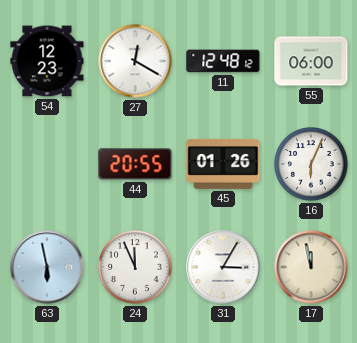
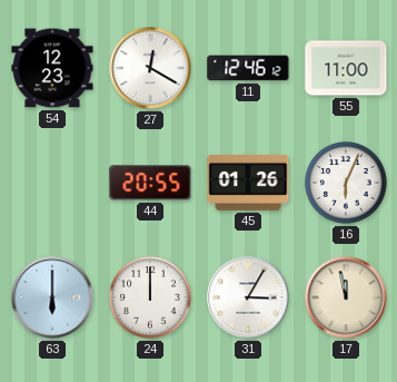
11: 12:48 -> 12:46
55: 06:00 -> 11:00
63: 5:58 -> 6:00
24: 11:56 -> 12:00
